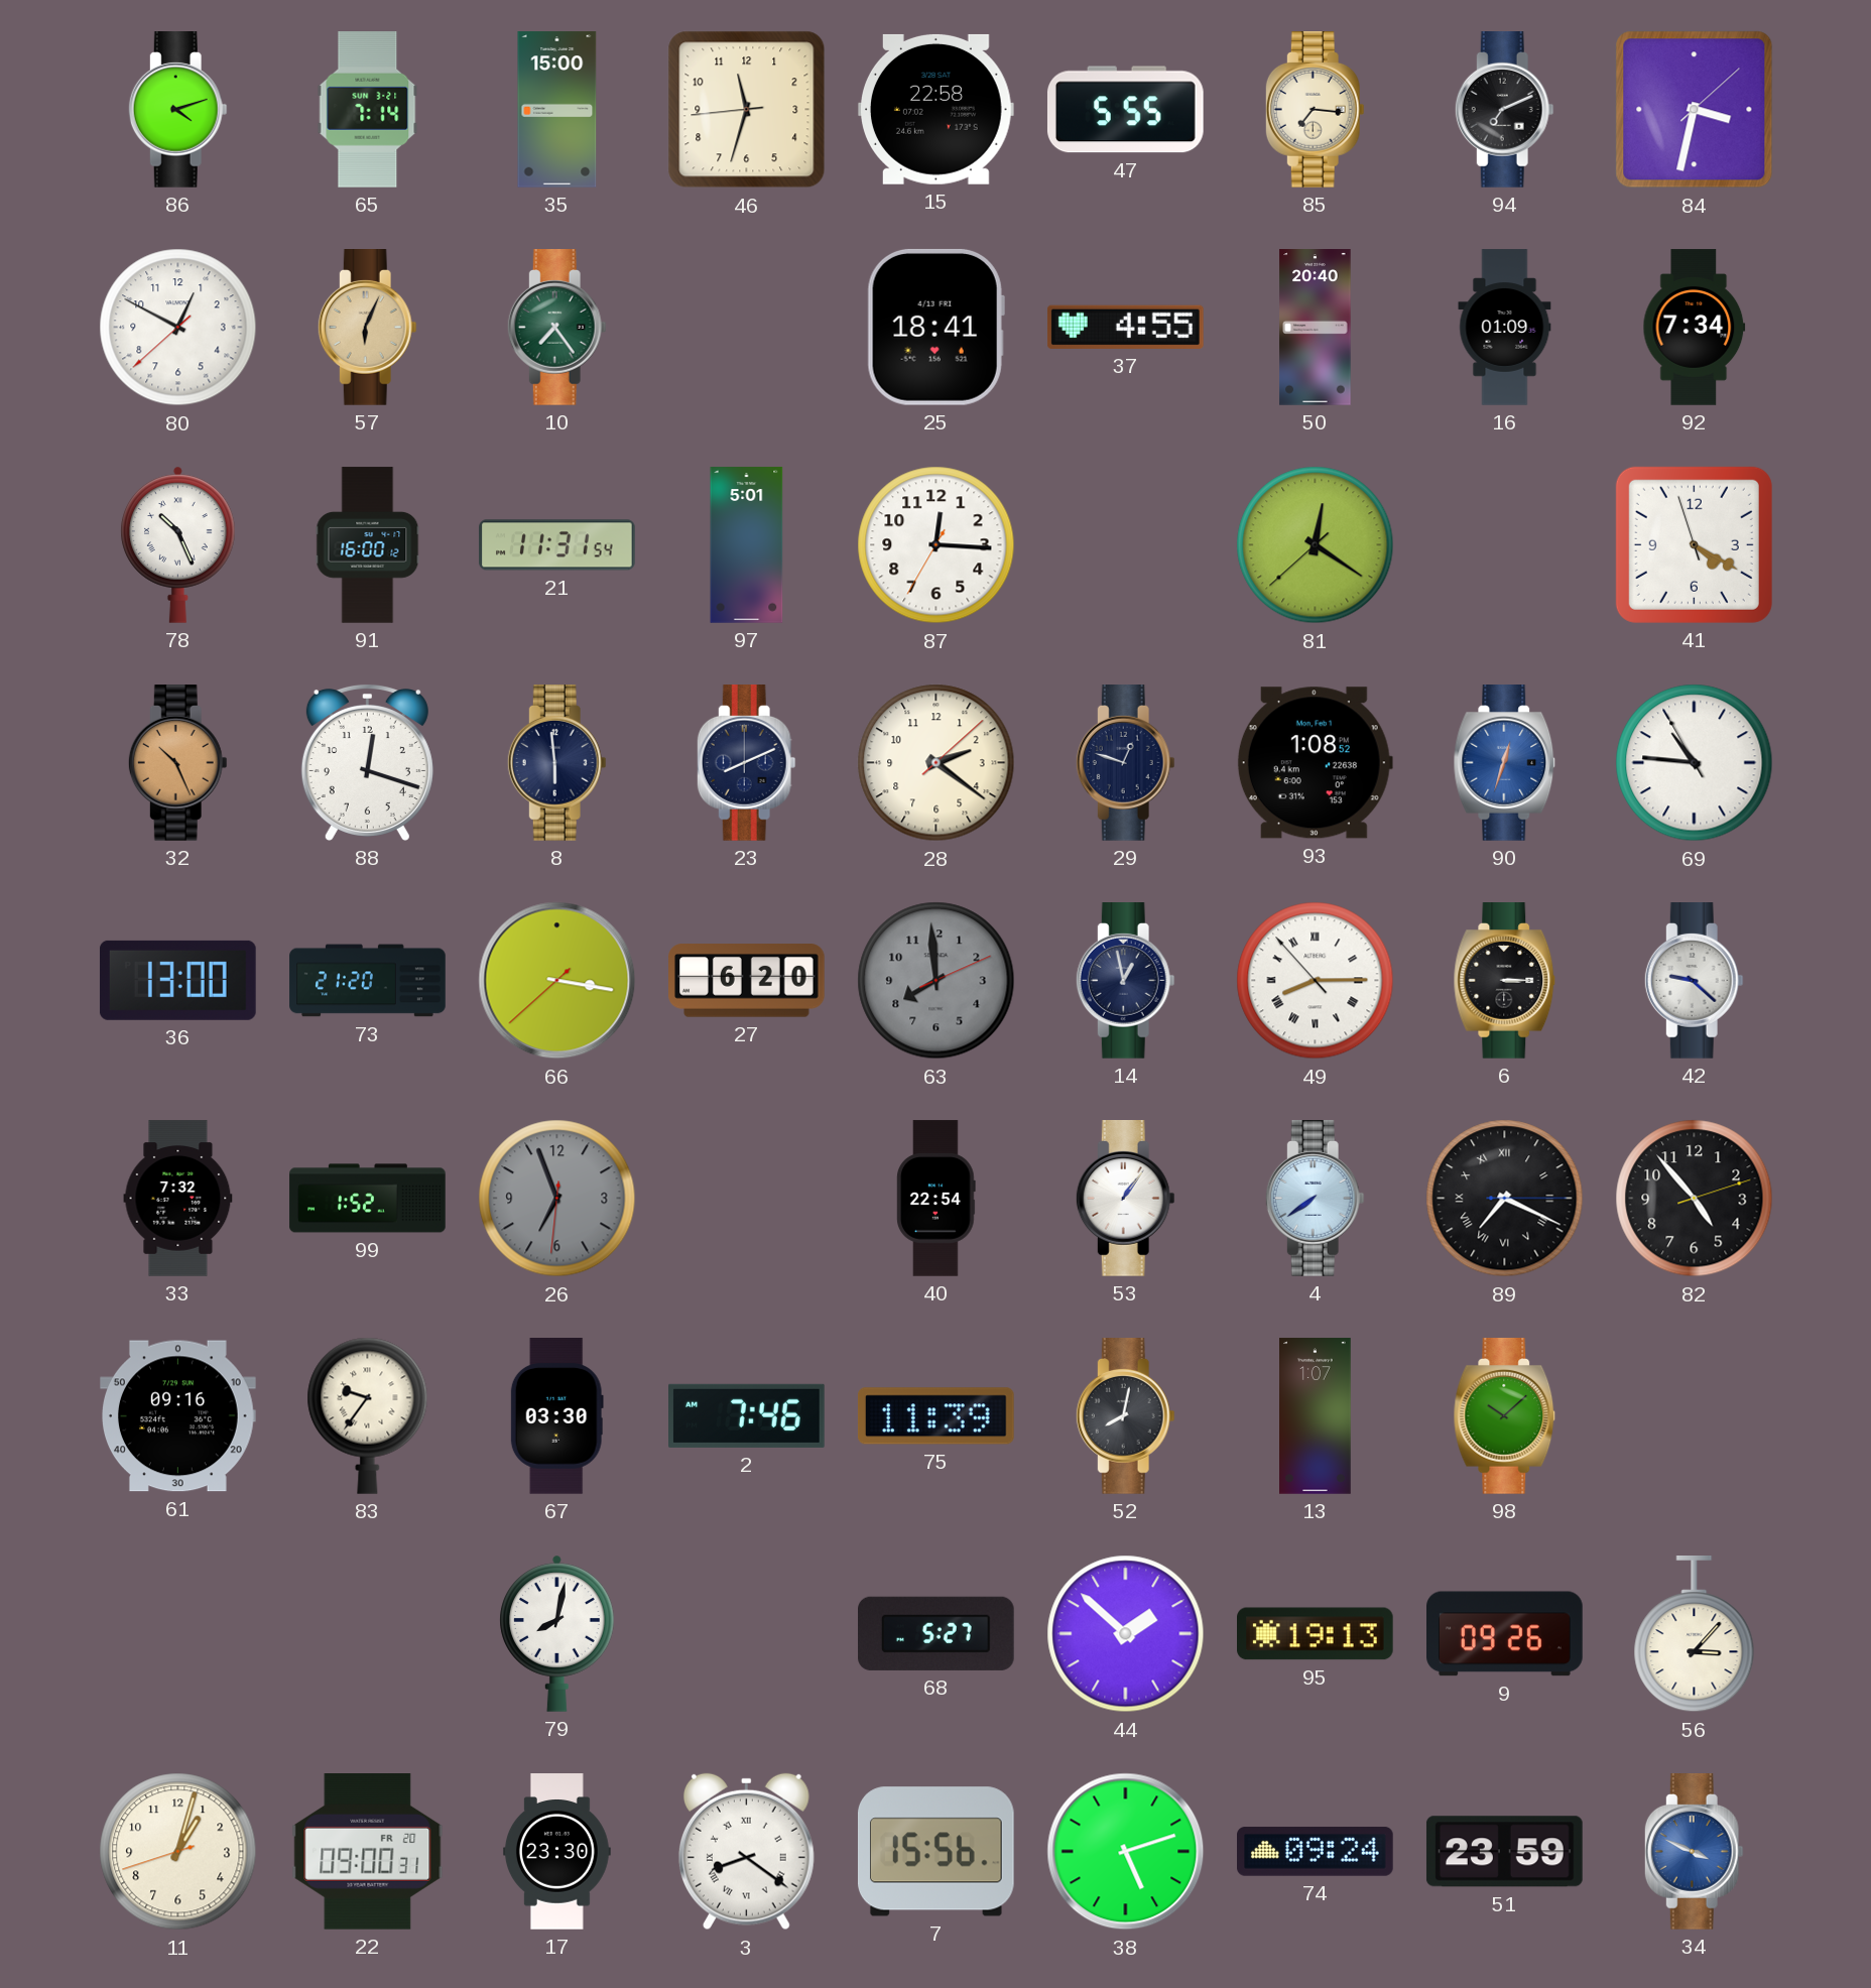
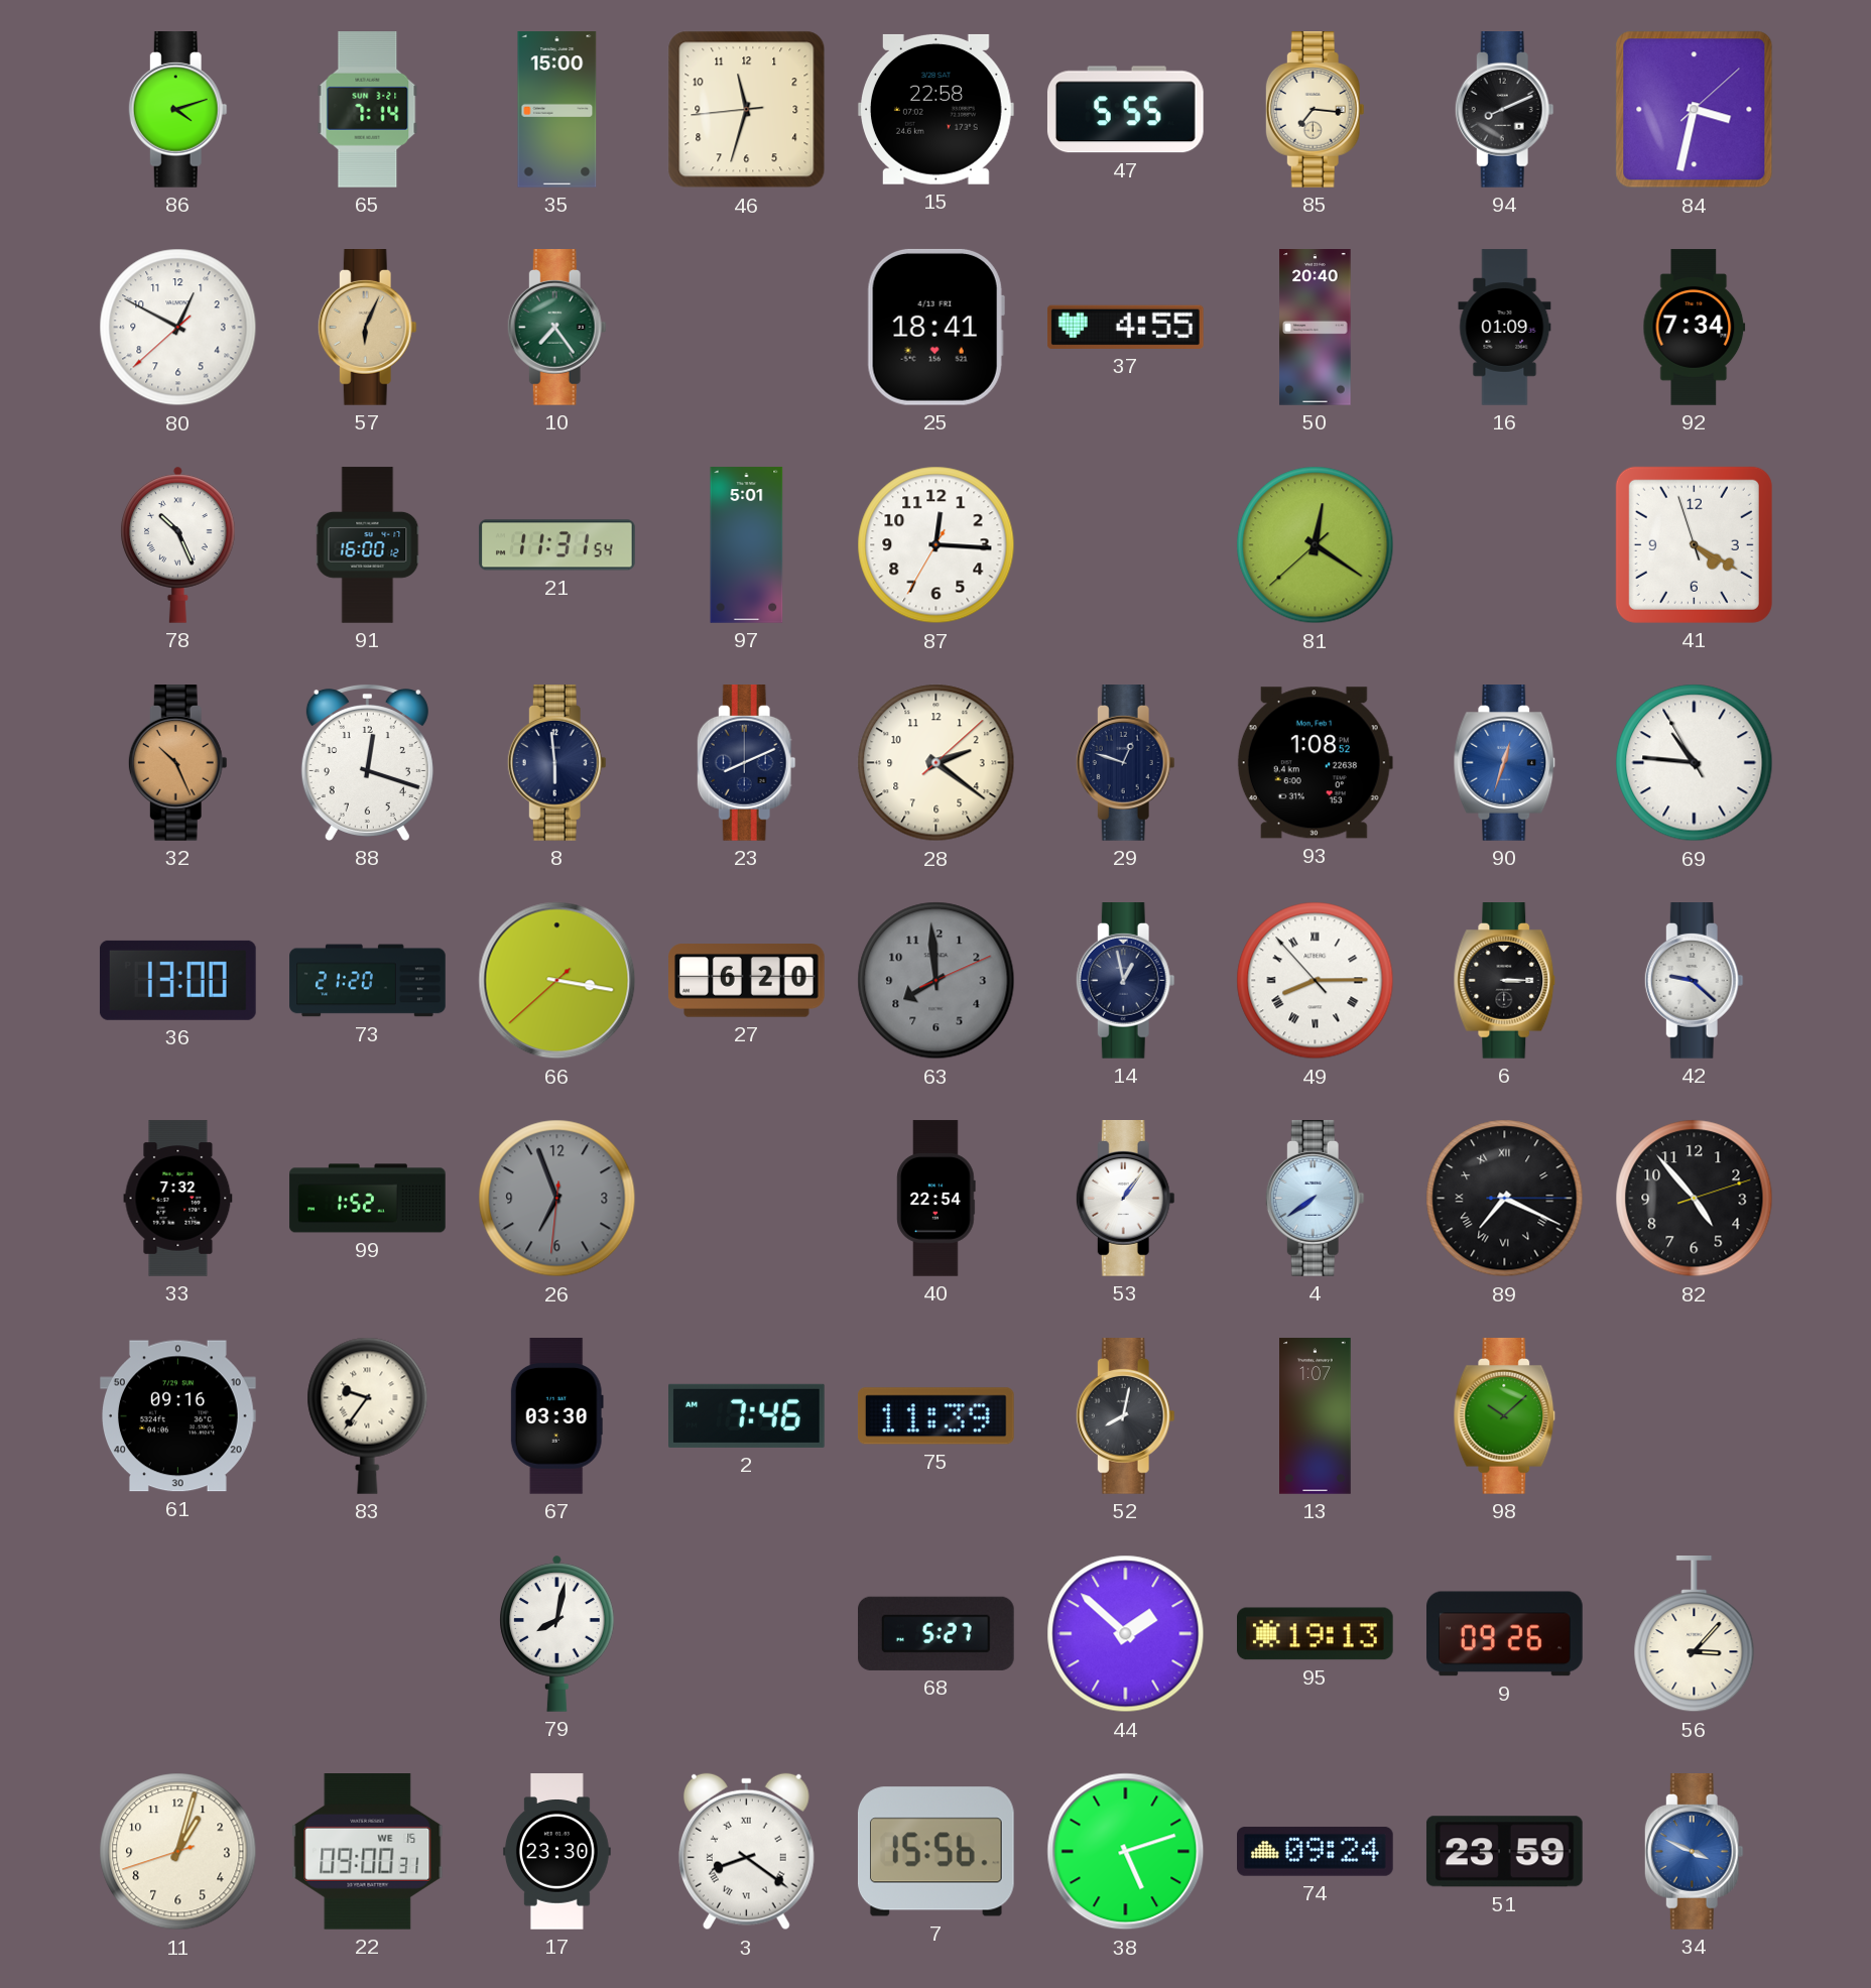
94: 7:11 -> 8:11
22 date: FR 20 -> WE 15
